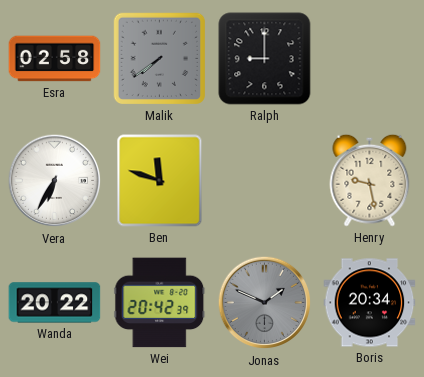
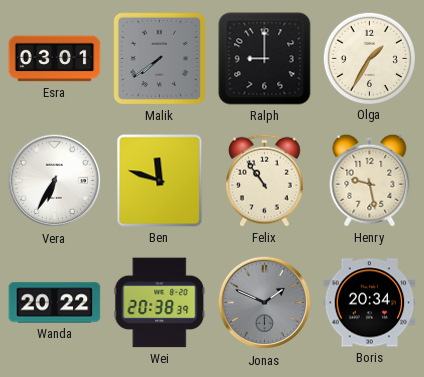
Esra: 02:58 -> 03:01
Olga: none -> 1:35
Felix: none -> 10:54
Wei: 20:42 -> 20:38
